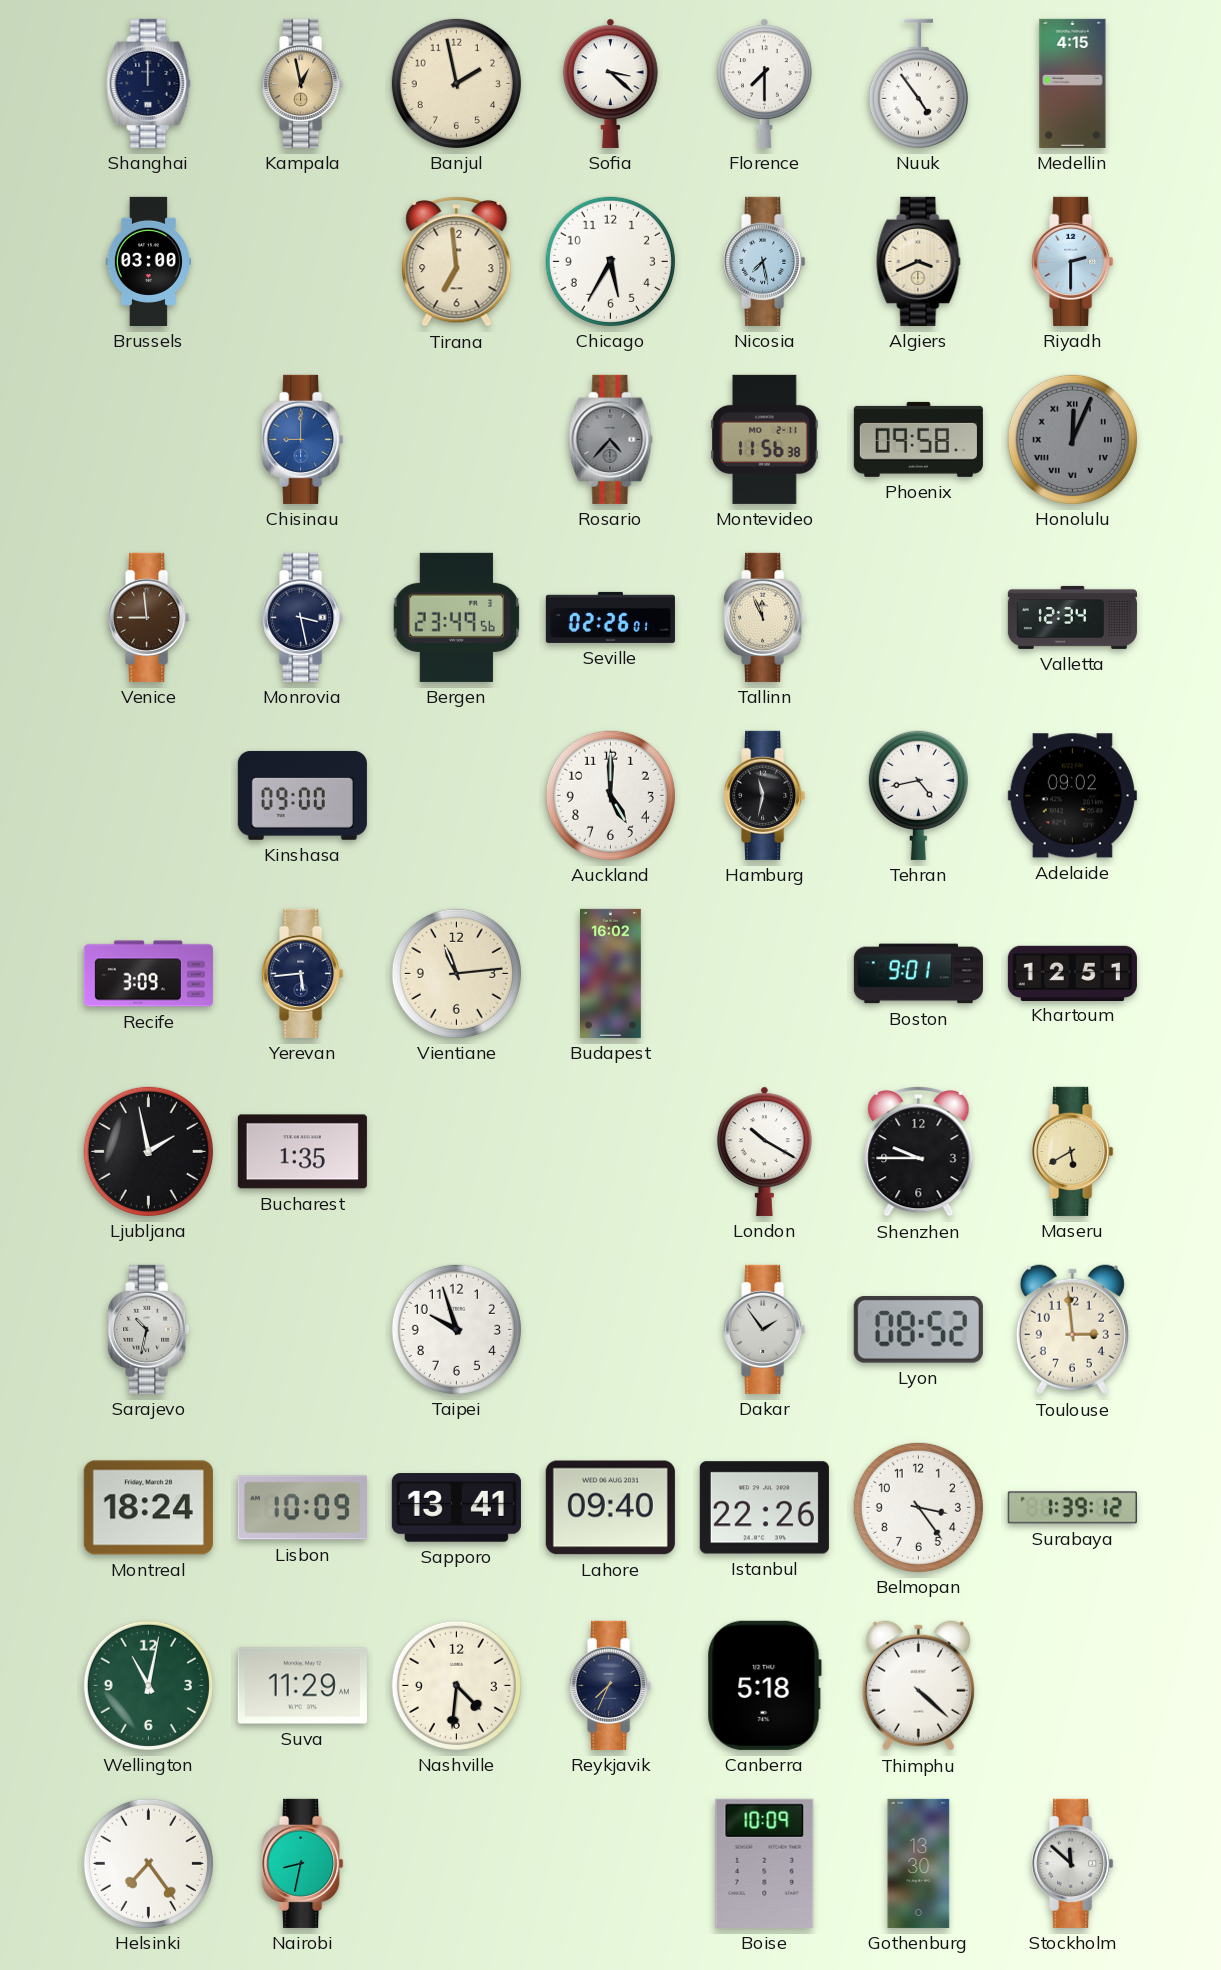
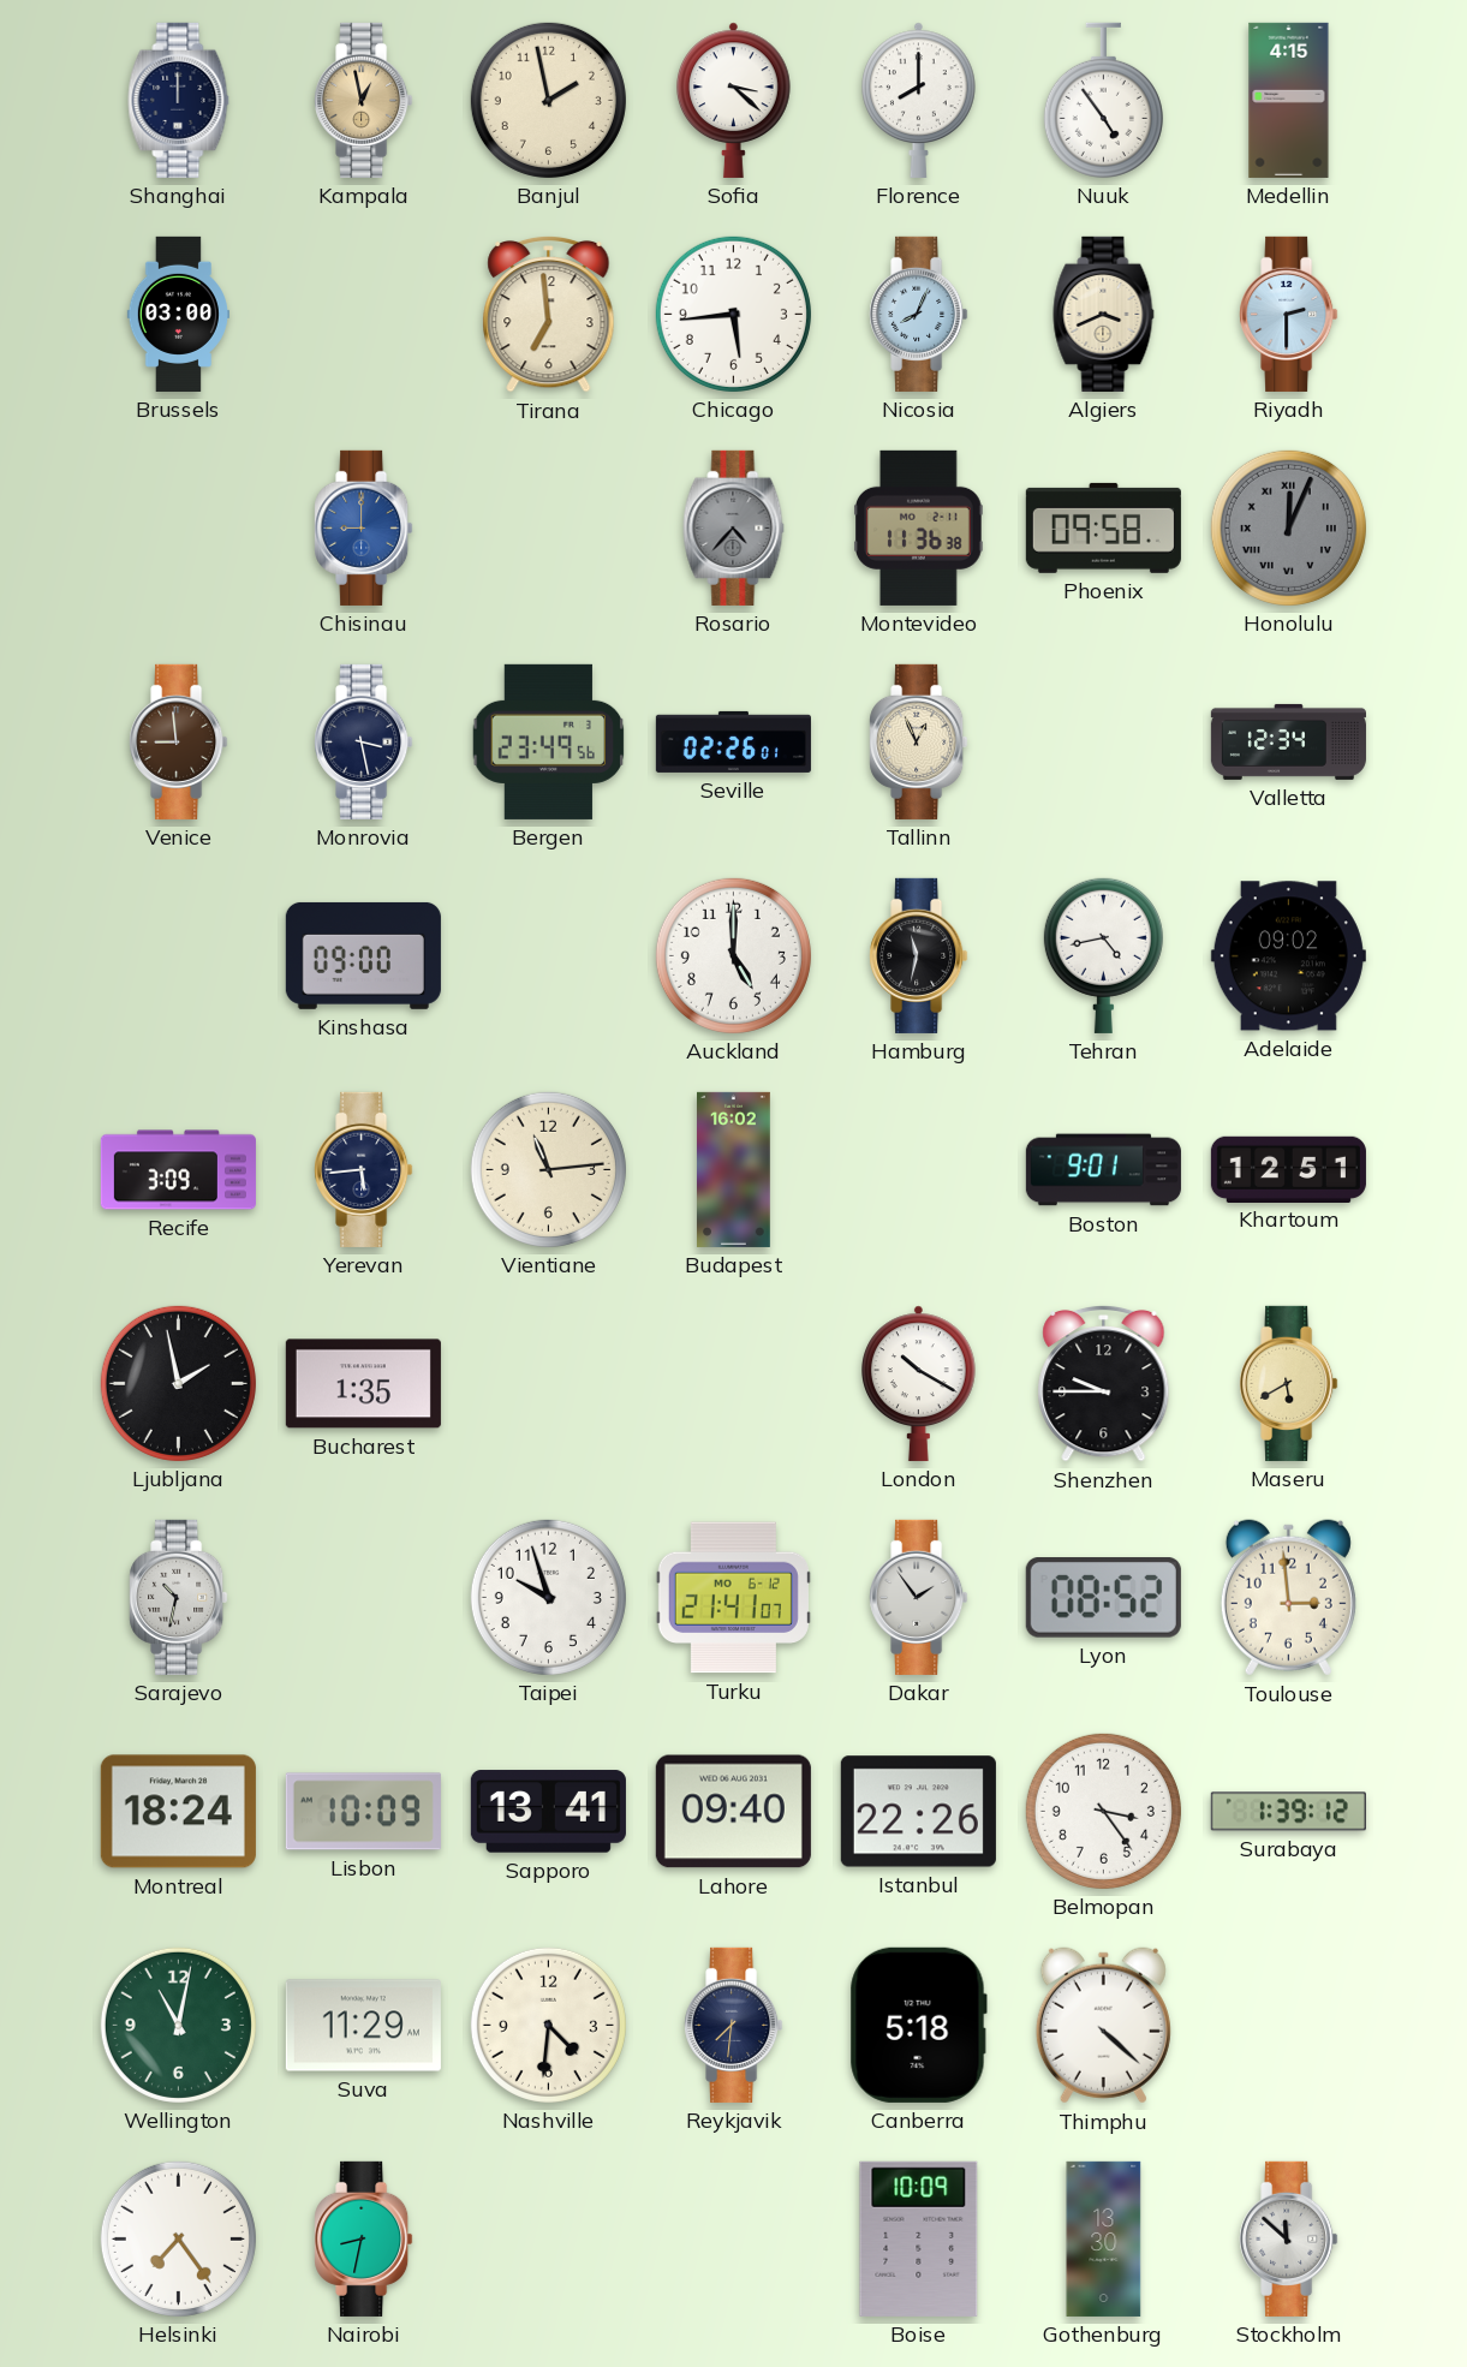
Florence: 7:30 -> 8:00
Chicago: 5:35 -> 5:44
Nicosia: 7:28 -> 8:04
Montevideo: 11:56 -> 11:36
Tallinn: 11:56 -> 12:56
Turku: none -> 21:41
Reykjavik: 7:34 -> 7:31
